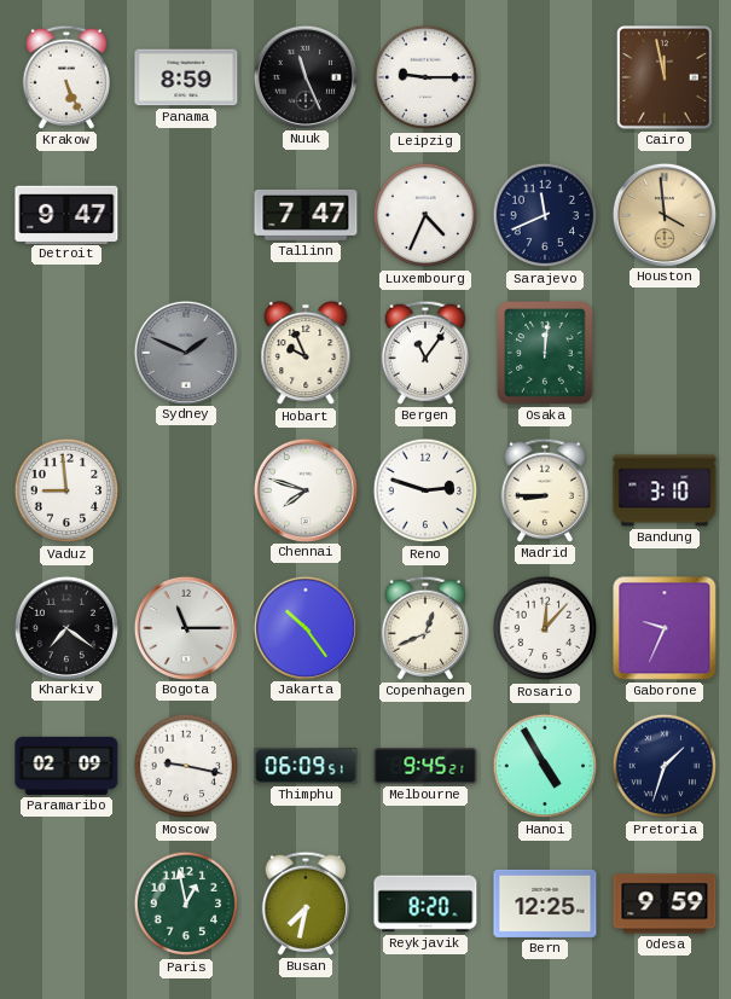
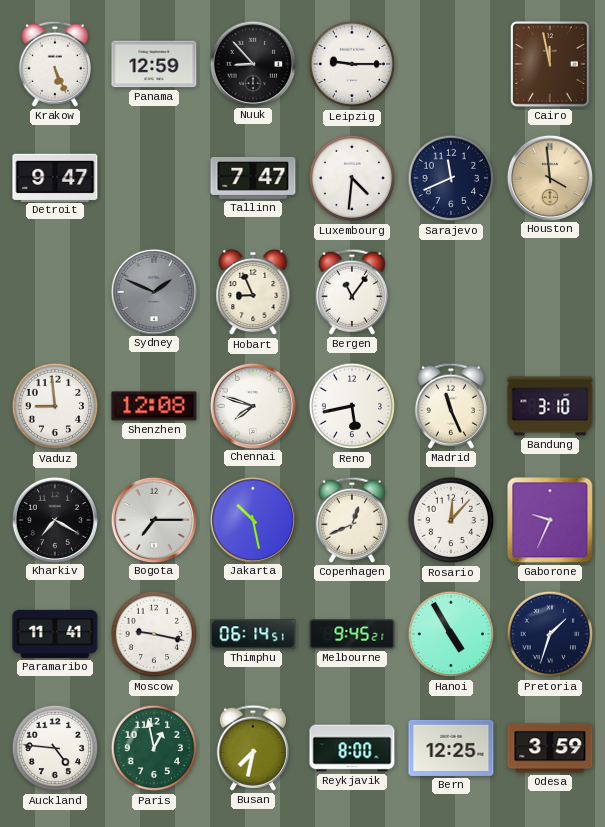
Panama: 8:59 -> 12:59
Nuuk: 11:26 -> 8:53
Luxembourg: 4:34 -> 4:31
Hobart: 9:56 -> 8:56
Osaka: 12:01 -> none
Shenzhen: none -> 12:08
Reno: 2:48 -> 5:43
Madrid: 8:45 -> 11:26
Kharkiv: 7:21 -> 7:20
Bogota: 11:15 -> 7:15
Jakarta: 10:24 -> 10:28
Paramaribo: 02:09 -> 11:41
Thimphu: 06:09 -> 06:14
Auckland: none -> 4:46
Reykjavik: 8:20 -> 8:00
Odesa: 9:59 -> 3:59
